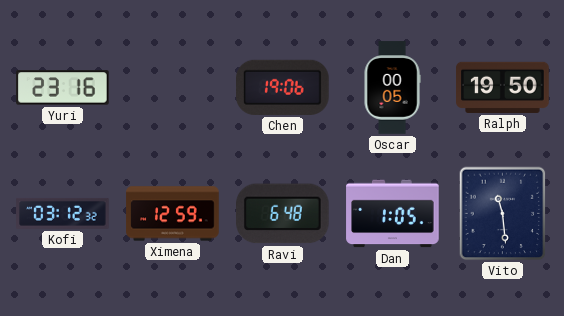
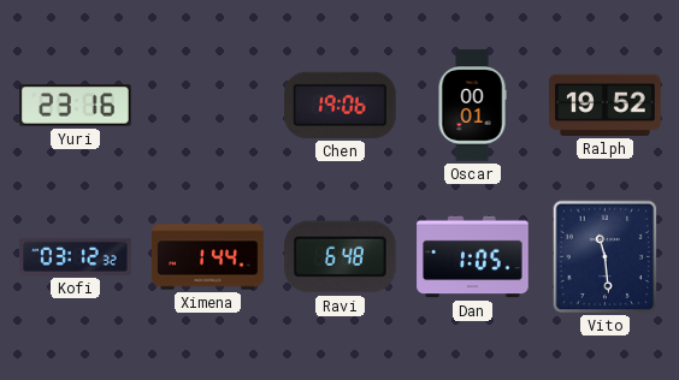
Oscar: 00:05 -> 00:01
Ralph: 19:50 -> 19:52
Ximena: 12:59 -> 1:44
